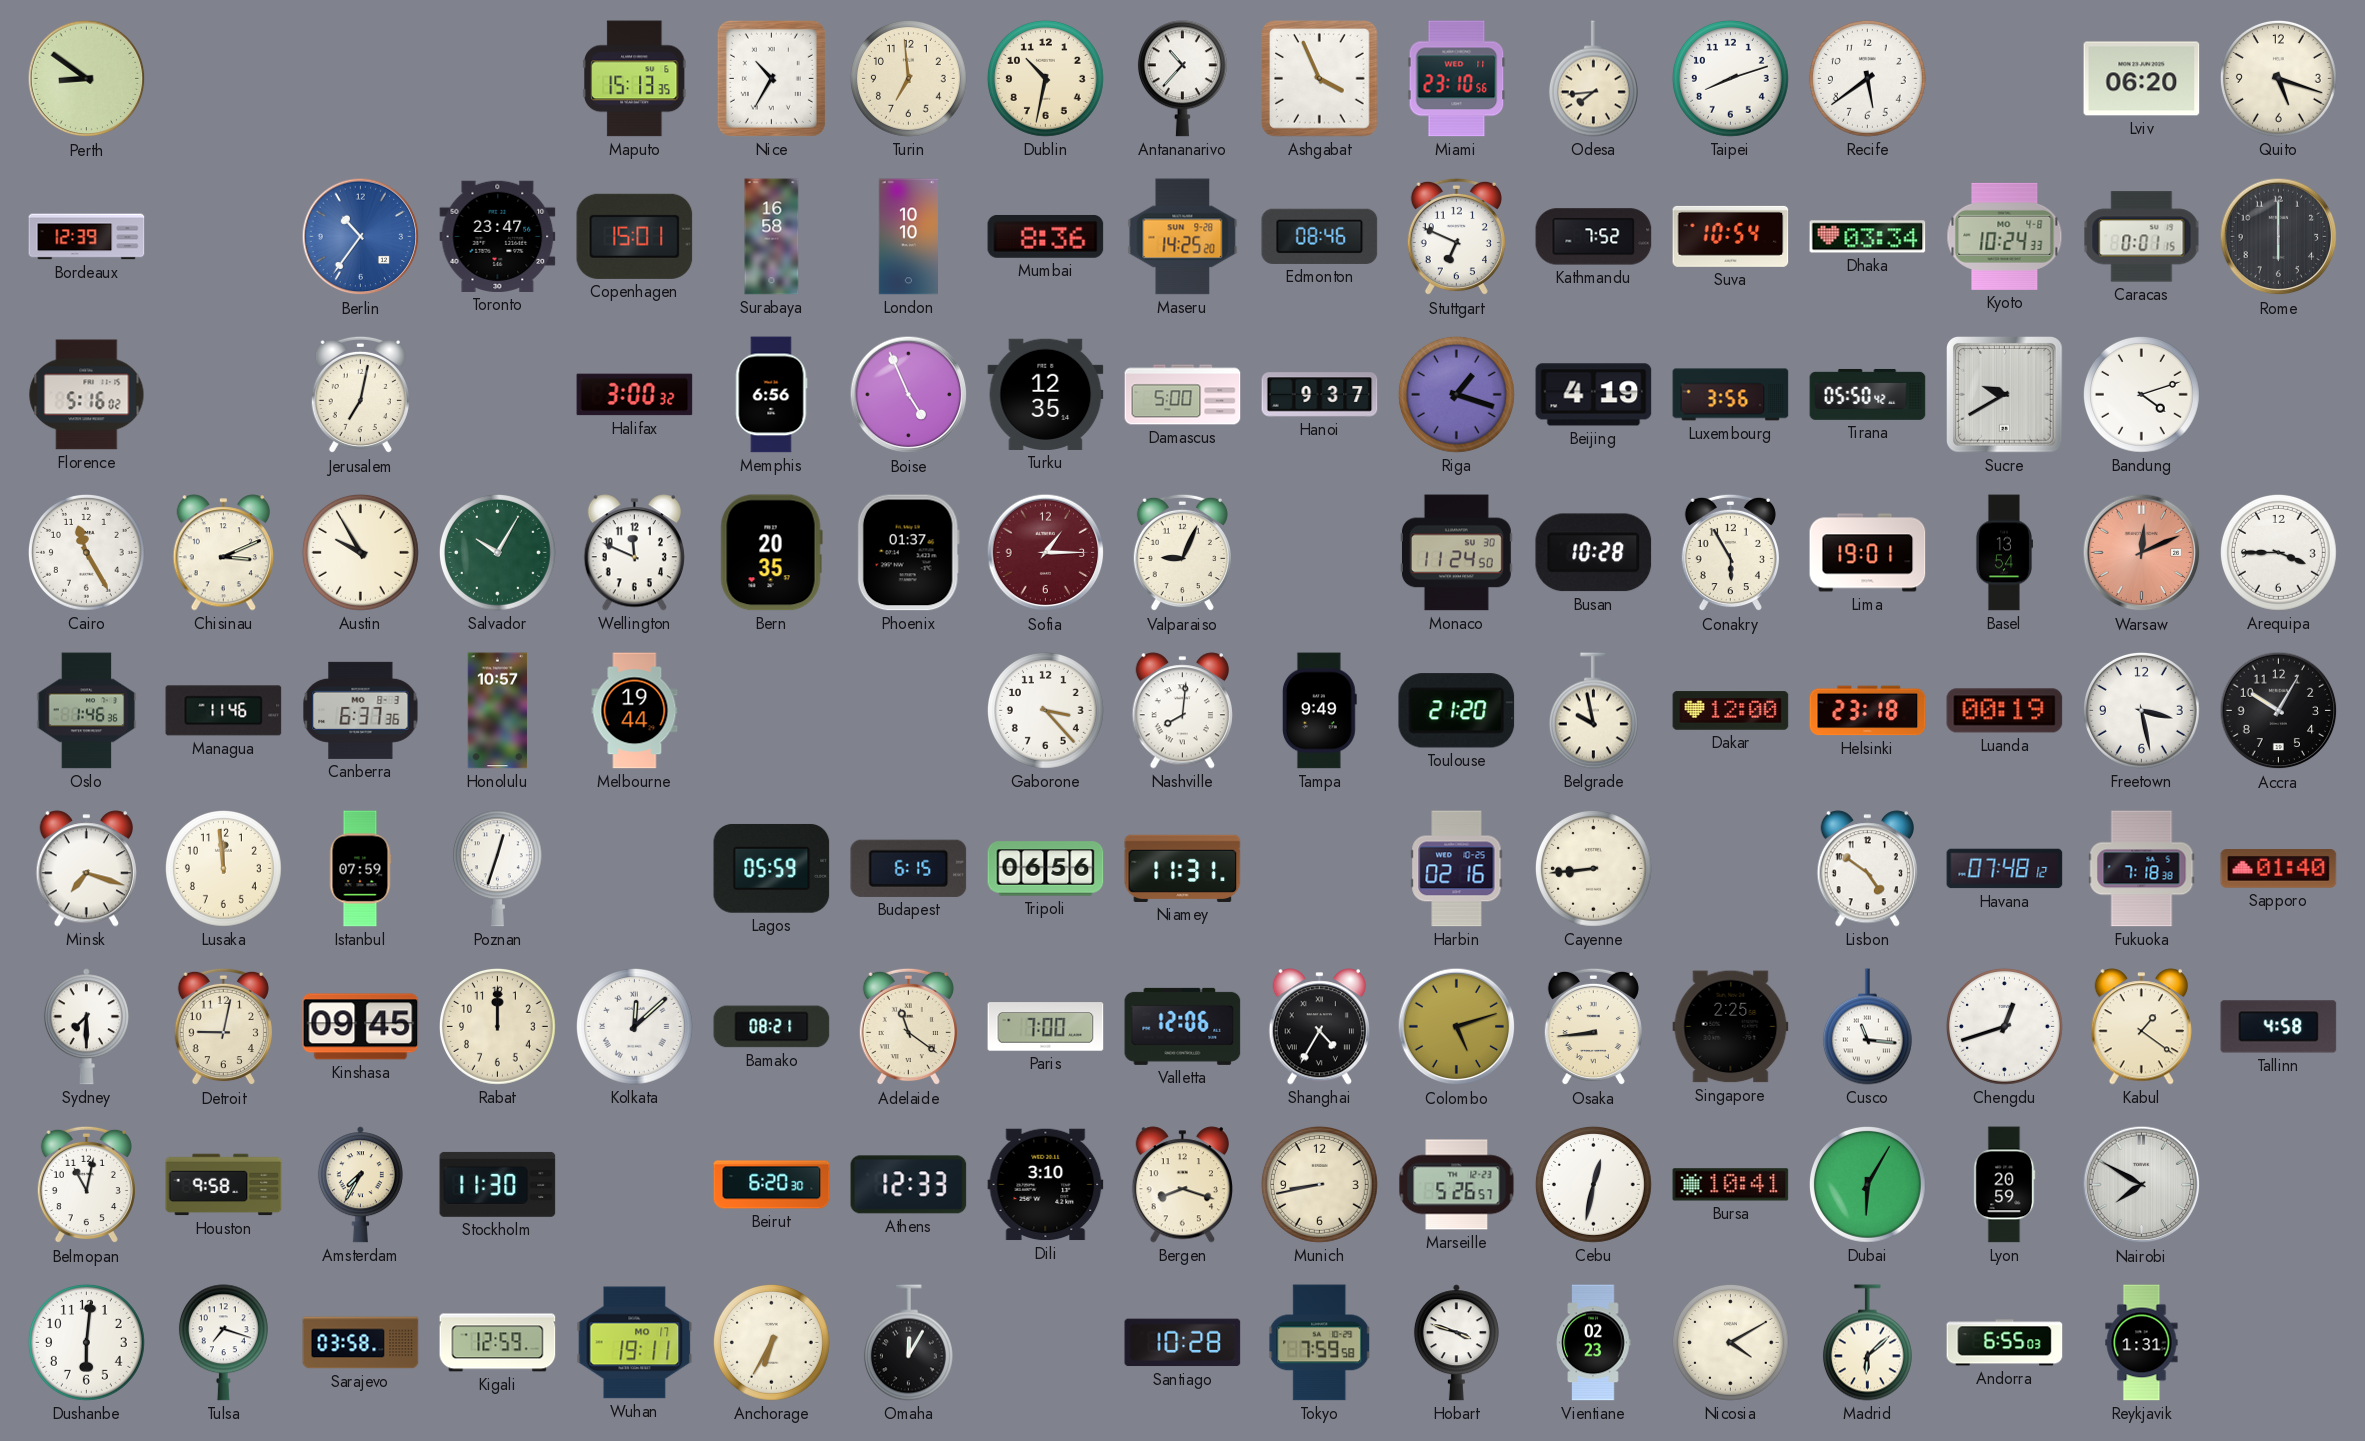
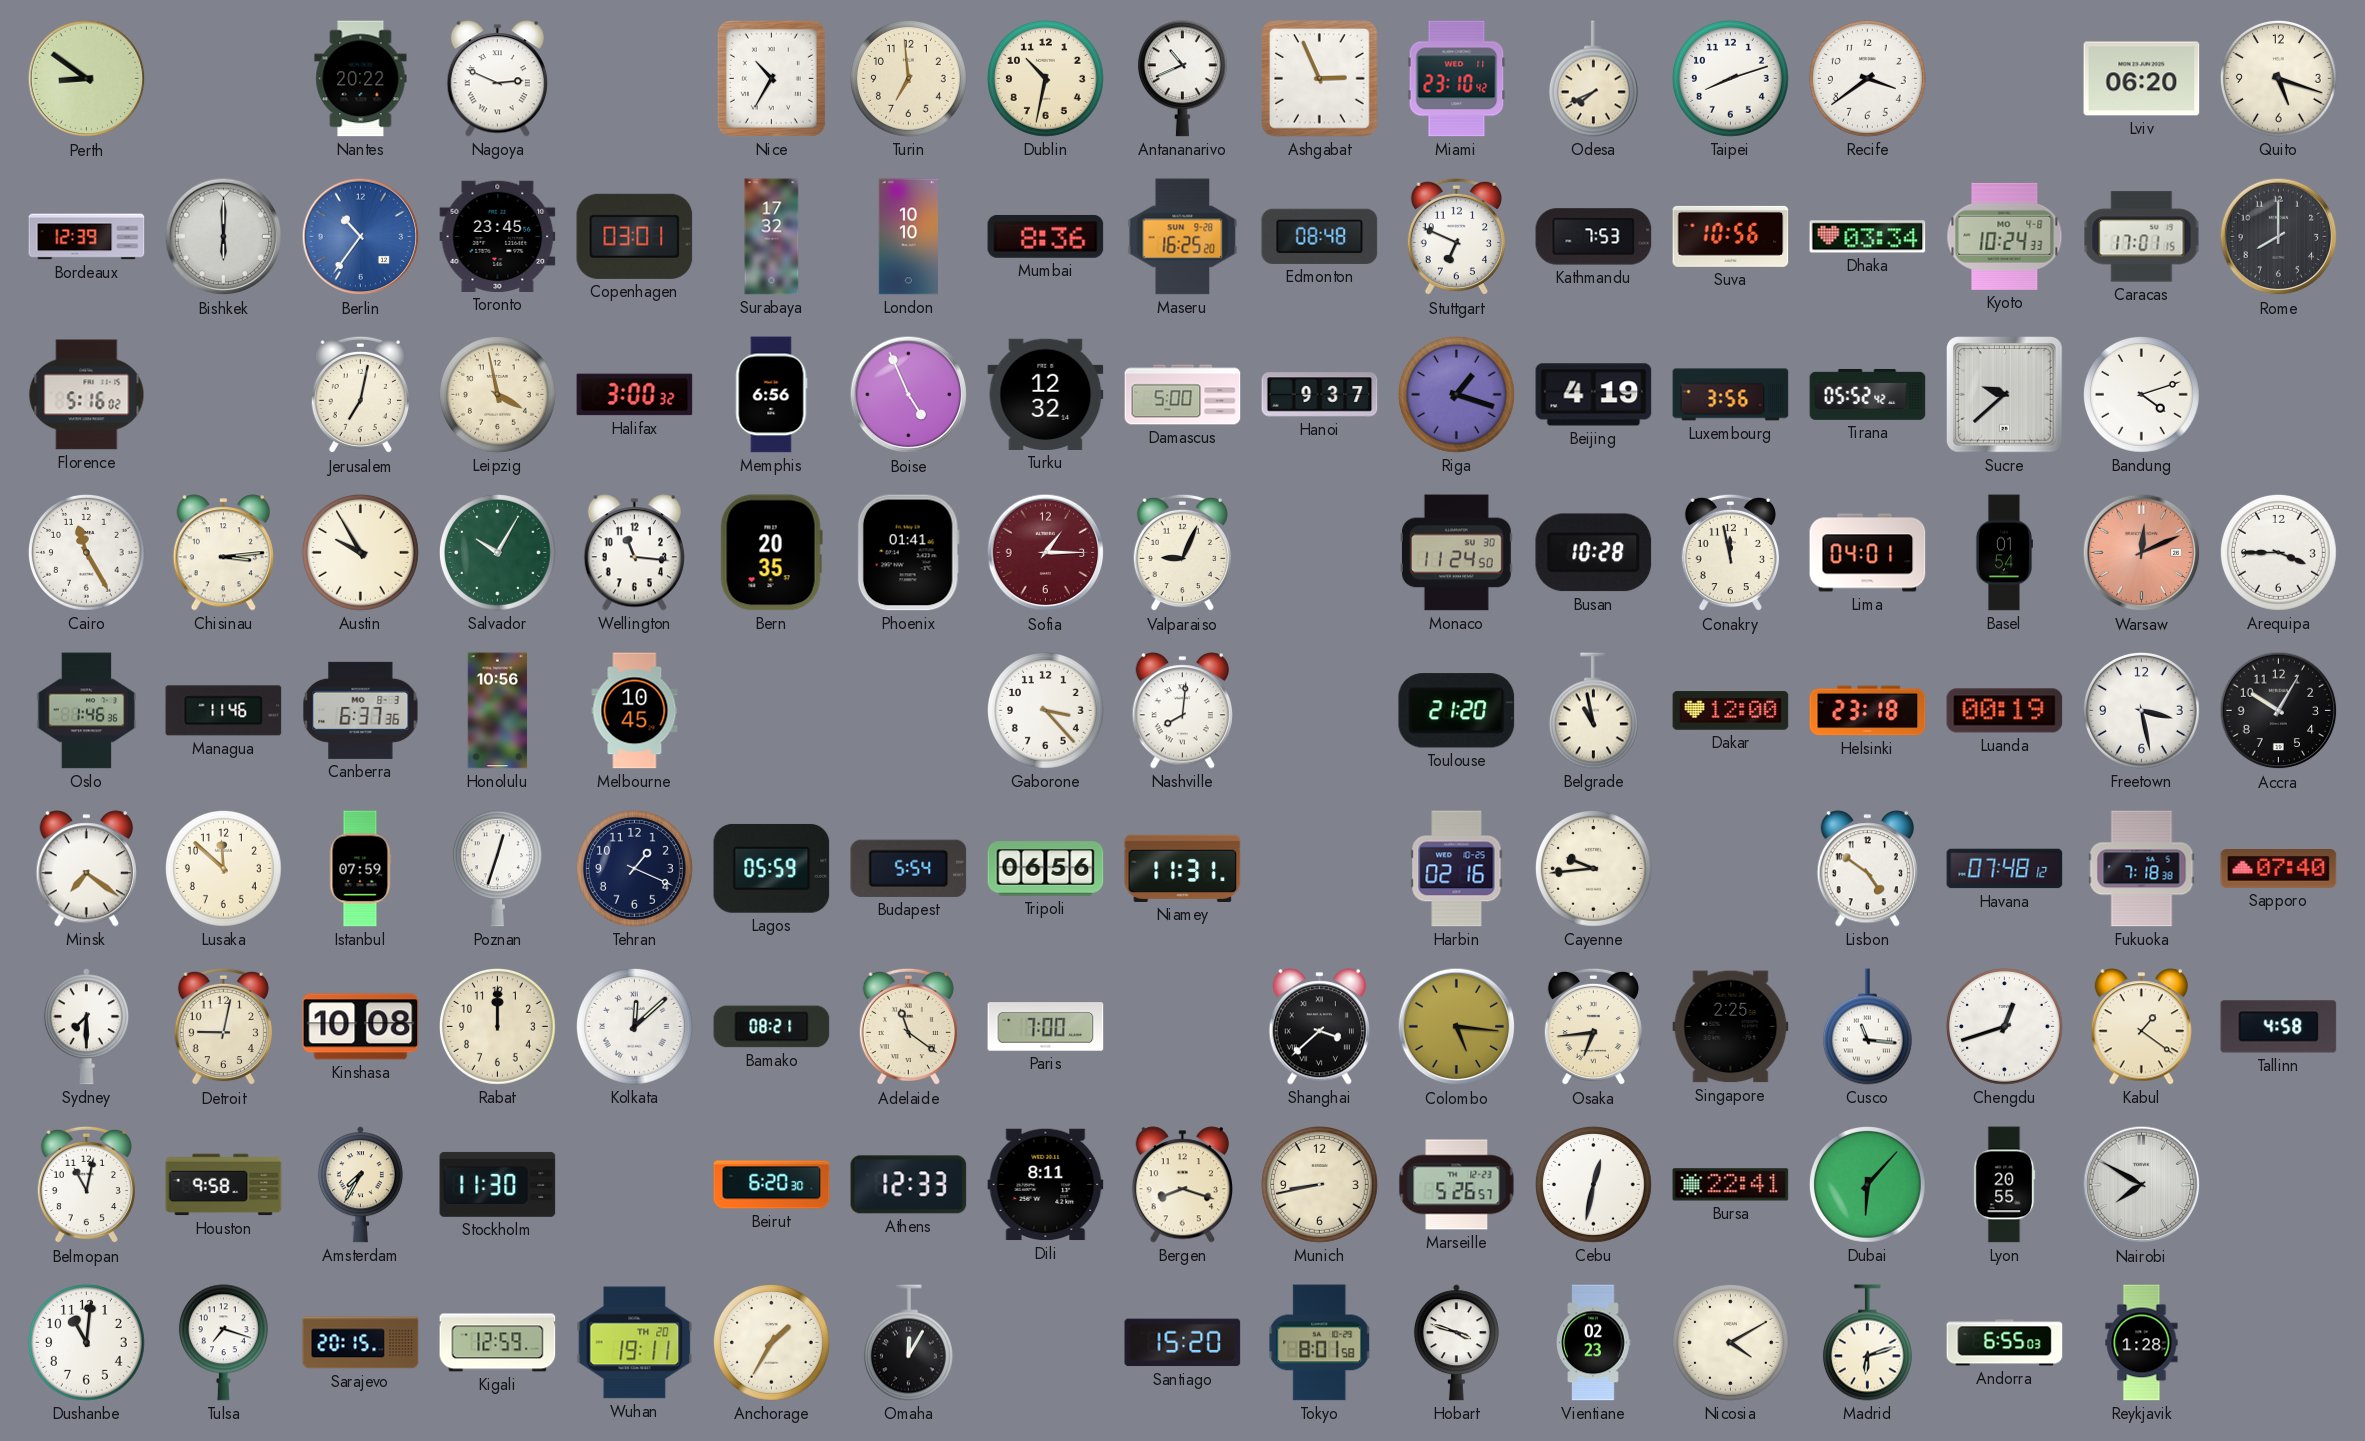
Nantes: none -> 20:22
Nagoya: none -> 2:49
Maputo: 15:13 -> none
Antananarivo: 10:37 -> 10:41
Ashgabat: 3:56 -> 2:56
Miami: 23:10:56 -> 23:10:42
Odesa: 7:44 -> 7:41
Recife: 5:39 -> 3:39
Bishkek: none -> 6:00
Toronto: 23:47 -> 23:45
Copenhagen: 15:01 -> 03:01
Surabaya: 16:58 -> 17:32
Maseru: 14:25 -> 16:25
Edmonton: 08:46 -> 08:48
Kathmandu: 7:52 -> 7:53
Suva: 10:54 -> 10:56
Caracas: 0:01 -> 17:01
Rome: 6:00 -> 8:00
Leipzig: none -> 3:58
Turku: 12:35 -> 12:32
Tirana: 05:50 -> 05:52
Sucre: 9:40 -> 9:38
Chisinau: 3:11 -> 3:14
Wellington: 11:49 -> 11:16
Phoenix: 01:37 -> 01:41
Conakry: 5:55 -> 11:58
Lima: 19:01 -> 04:01
Basel: 13:54 -> 01:54
Honolulu: 10:57 -> 10:56
Melbourne: 19:44 -> 10:45
Tampa: 9:49 -> none
Belgrade: 9:58 -> 10:58
Minsk: 7:18 -> 7:21
Lusaka: 11:59 -> 11:52
Tehran: none -> 1:19
Budapest: 6:15 -> 5:54
Cayenne: 8:44 -> 9:44
Sapporo: 01:40 -> 07:40
Kinshasa: 09:45 -> 10:08
Valletta: 12:06 -> none
Shanghai: 4:35 -> 3:38
Colombo: 5:12 -> 5:16
Osaka: 8:44 -> 6:44
Dili: 3:10 -> 8:11
Bursa: 10:41 -> 22:41
Dubai: 6:05 -> 6:07
Lyon: 20:59 -> 20:55
Dushanbe: 6:01 -> 11:01
Sarajevo: 03:58 -> 20:15
Wuhan date: MO 17 -> TH 20
Anchorage: 6:35 -> 1:35
Santiago: 10:28 -> 15:20
Tokyo: 7:59 -> 8:01
Madrid: 6:08 -> 6:12
Reykjavik: 1:31 -> 1:28
